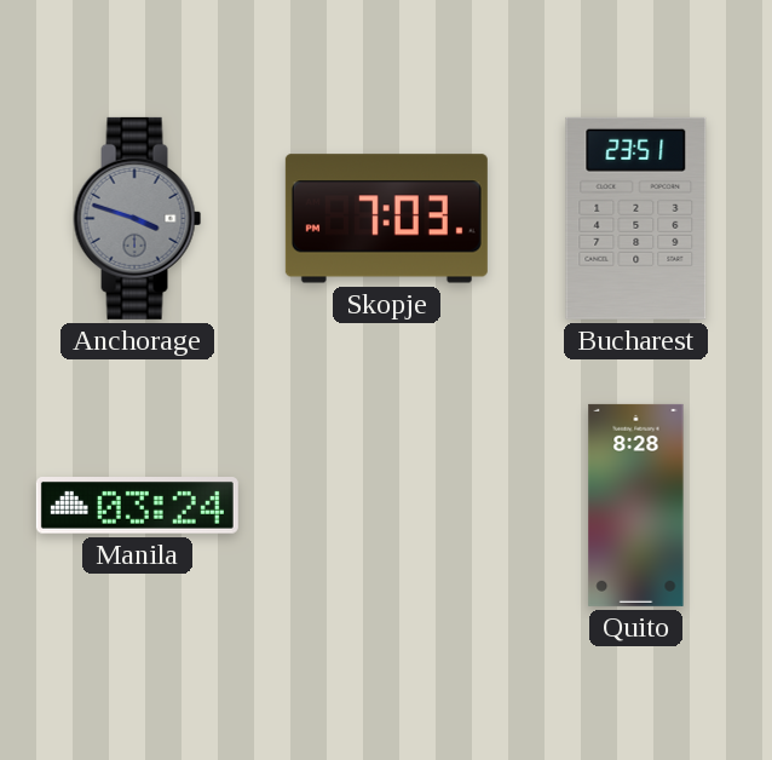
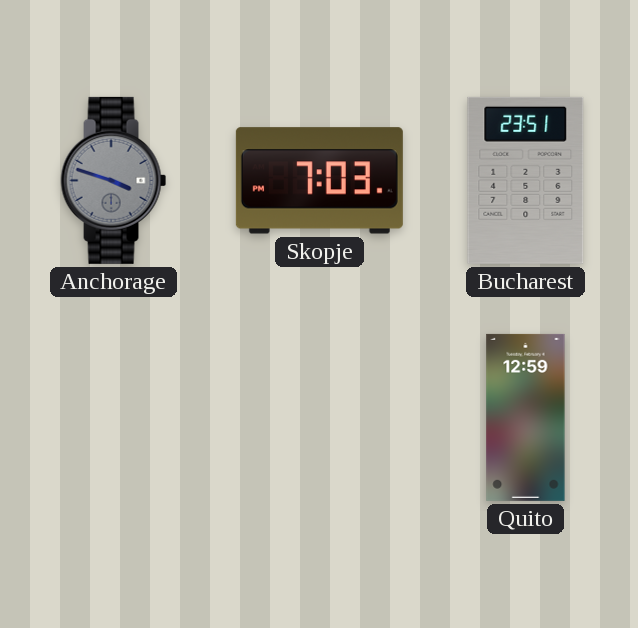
Manila: 03:24 -> none
Quito: 8:28 -> 12:59
